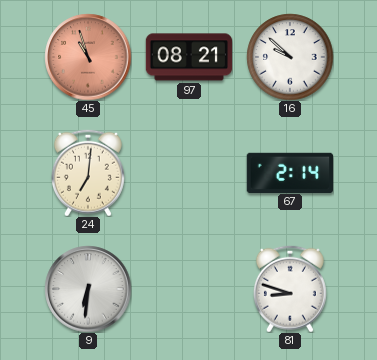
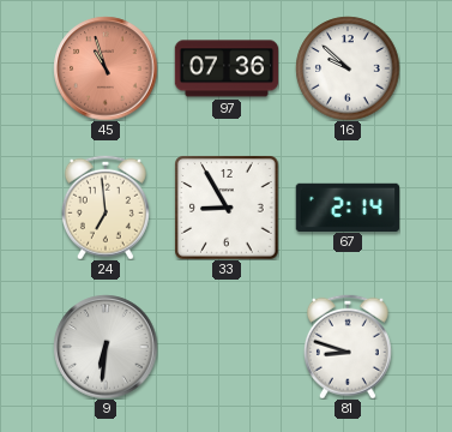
97: 08:21 -> 07:36
24: 7:01 -> 6:59
33: none -> 8:55
